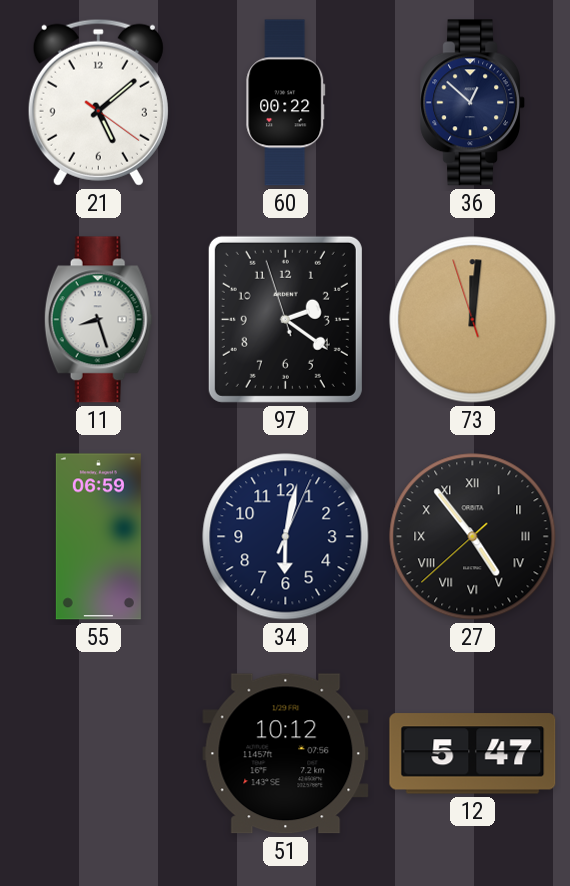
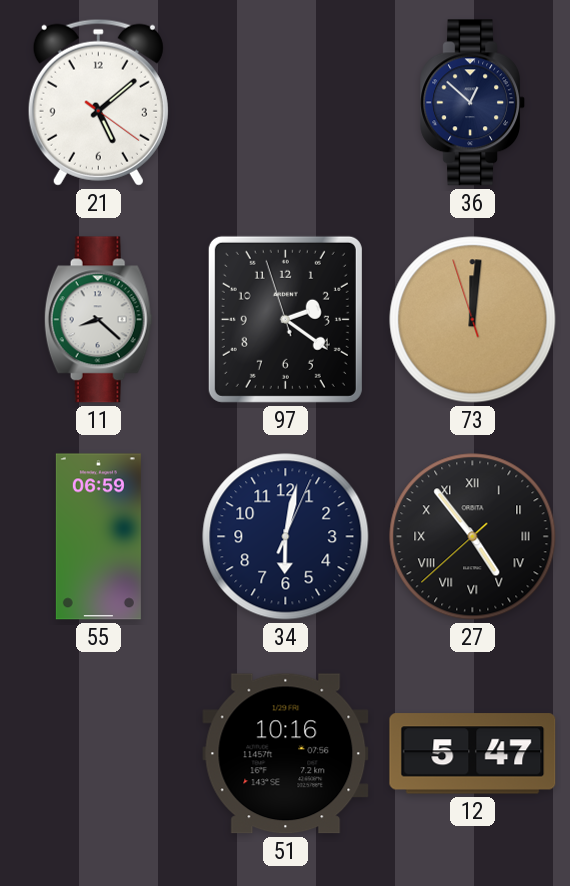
60: 00:22 -> none
11: 8:27 -> 8:22
51: 10:12 -> 10:16
